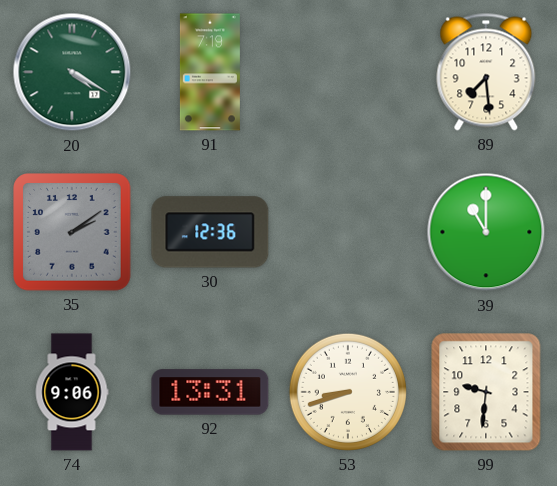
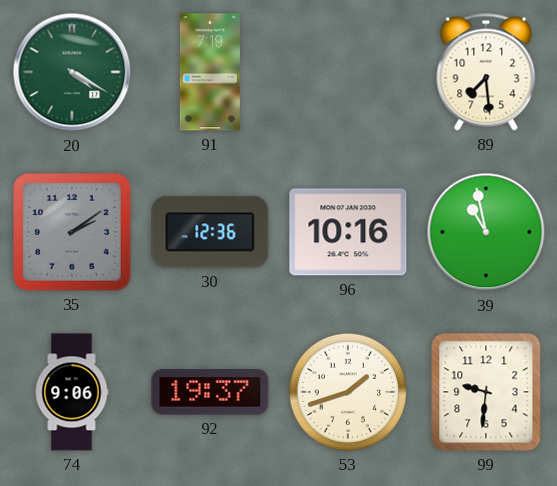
96: none -> 10:16
39: 11:00 -> 10:58
92: 13:31 -> 19:37
53: 8:42 -> 1:42
